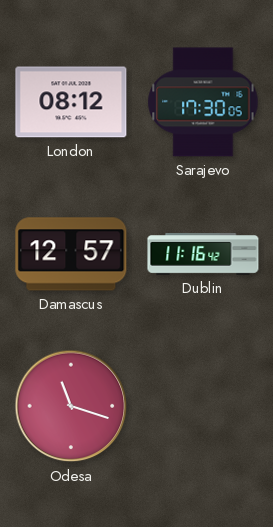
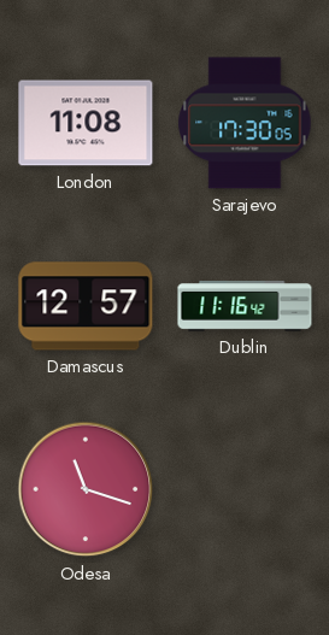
London: 08:12 -> 11:08
